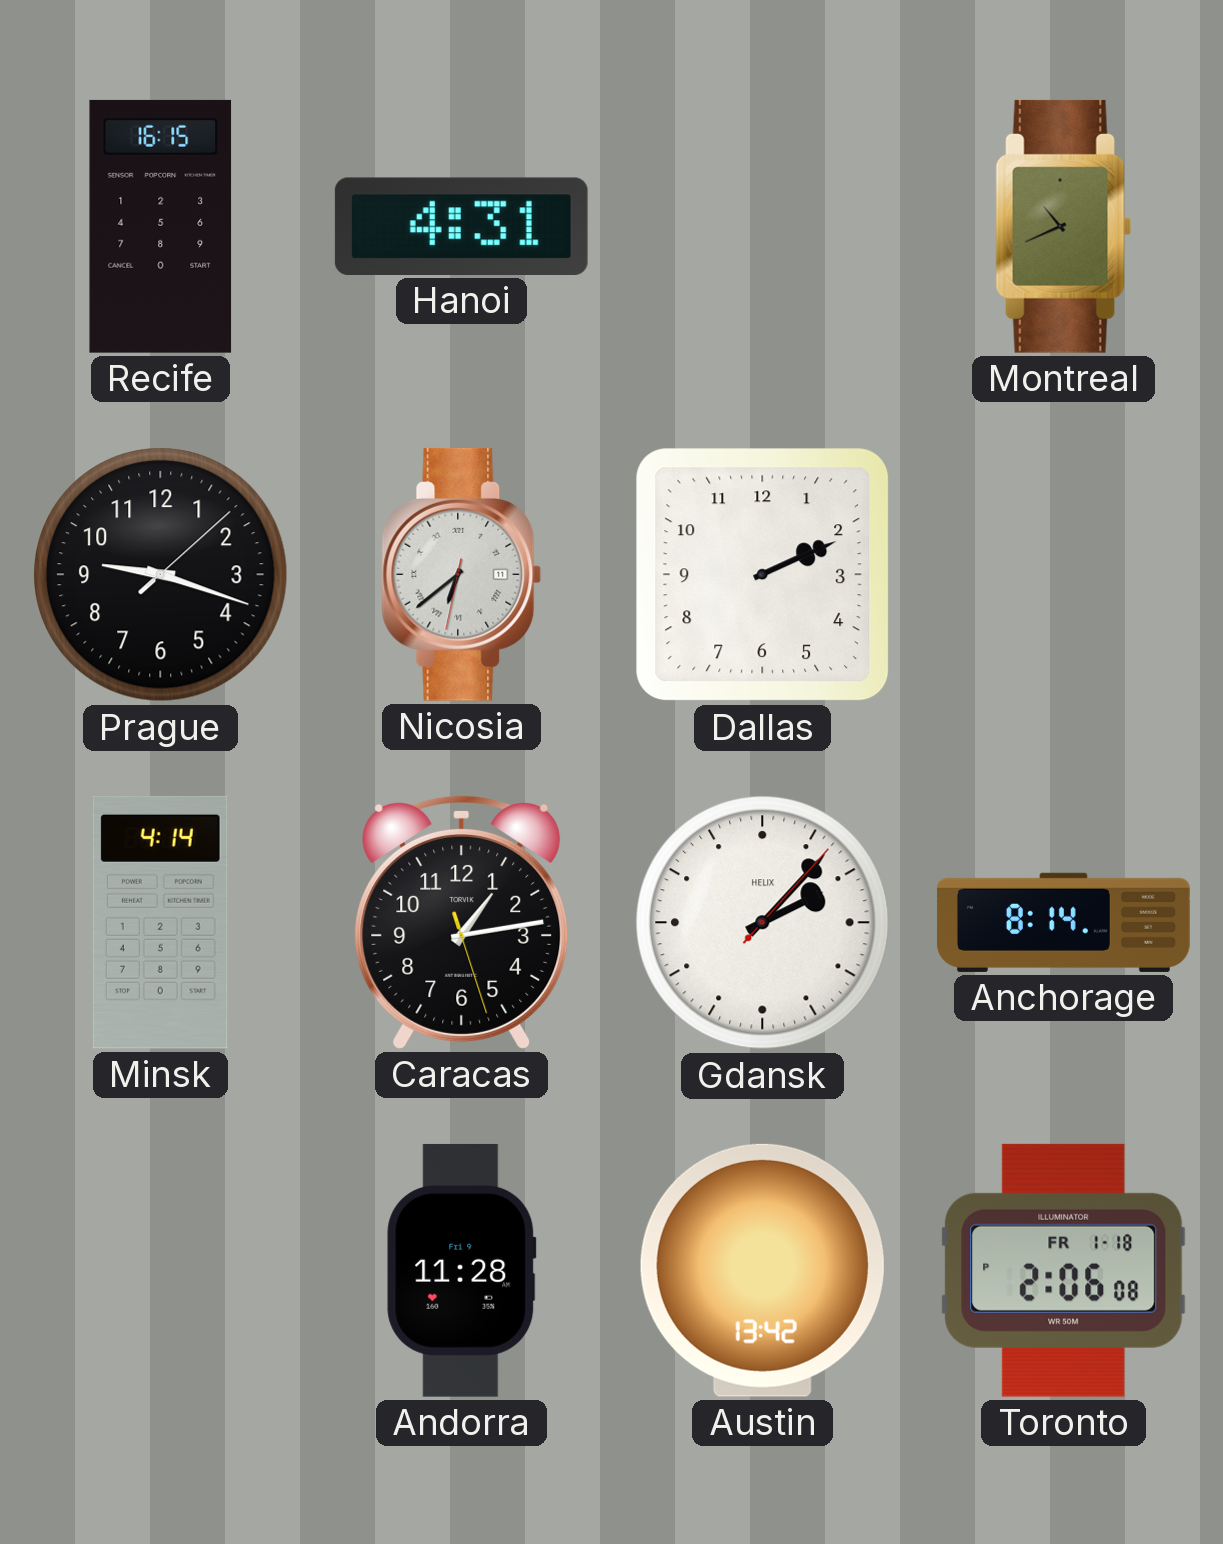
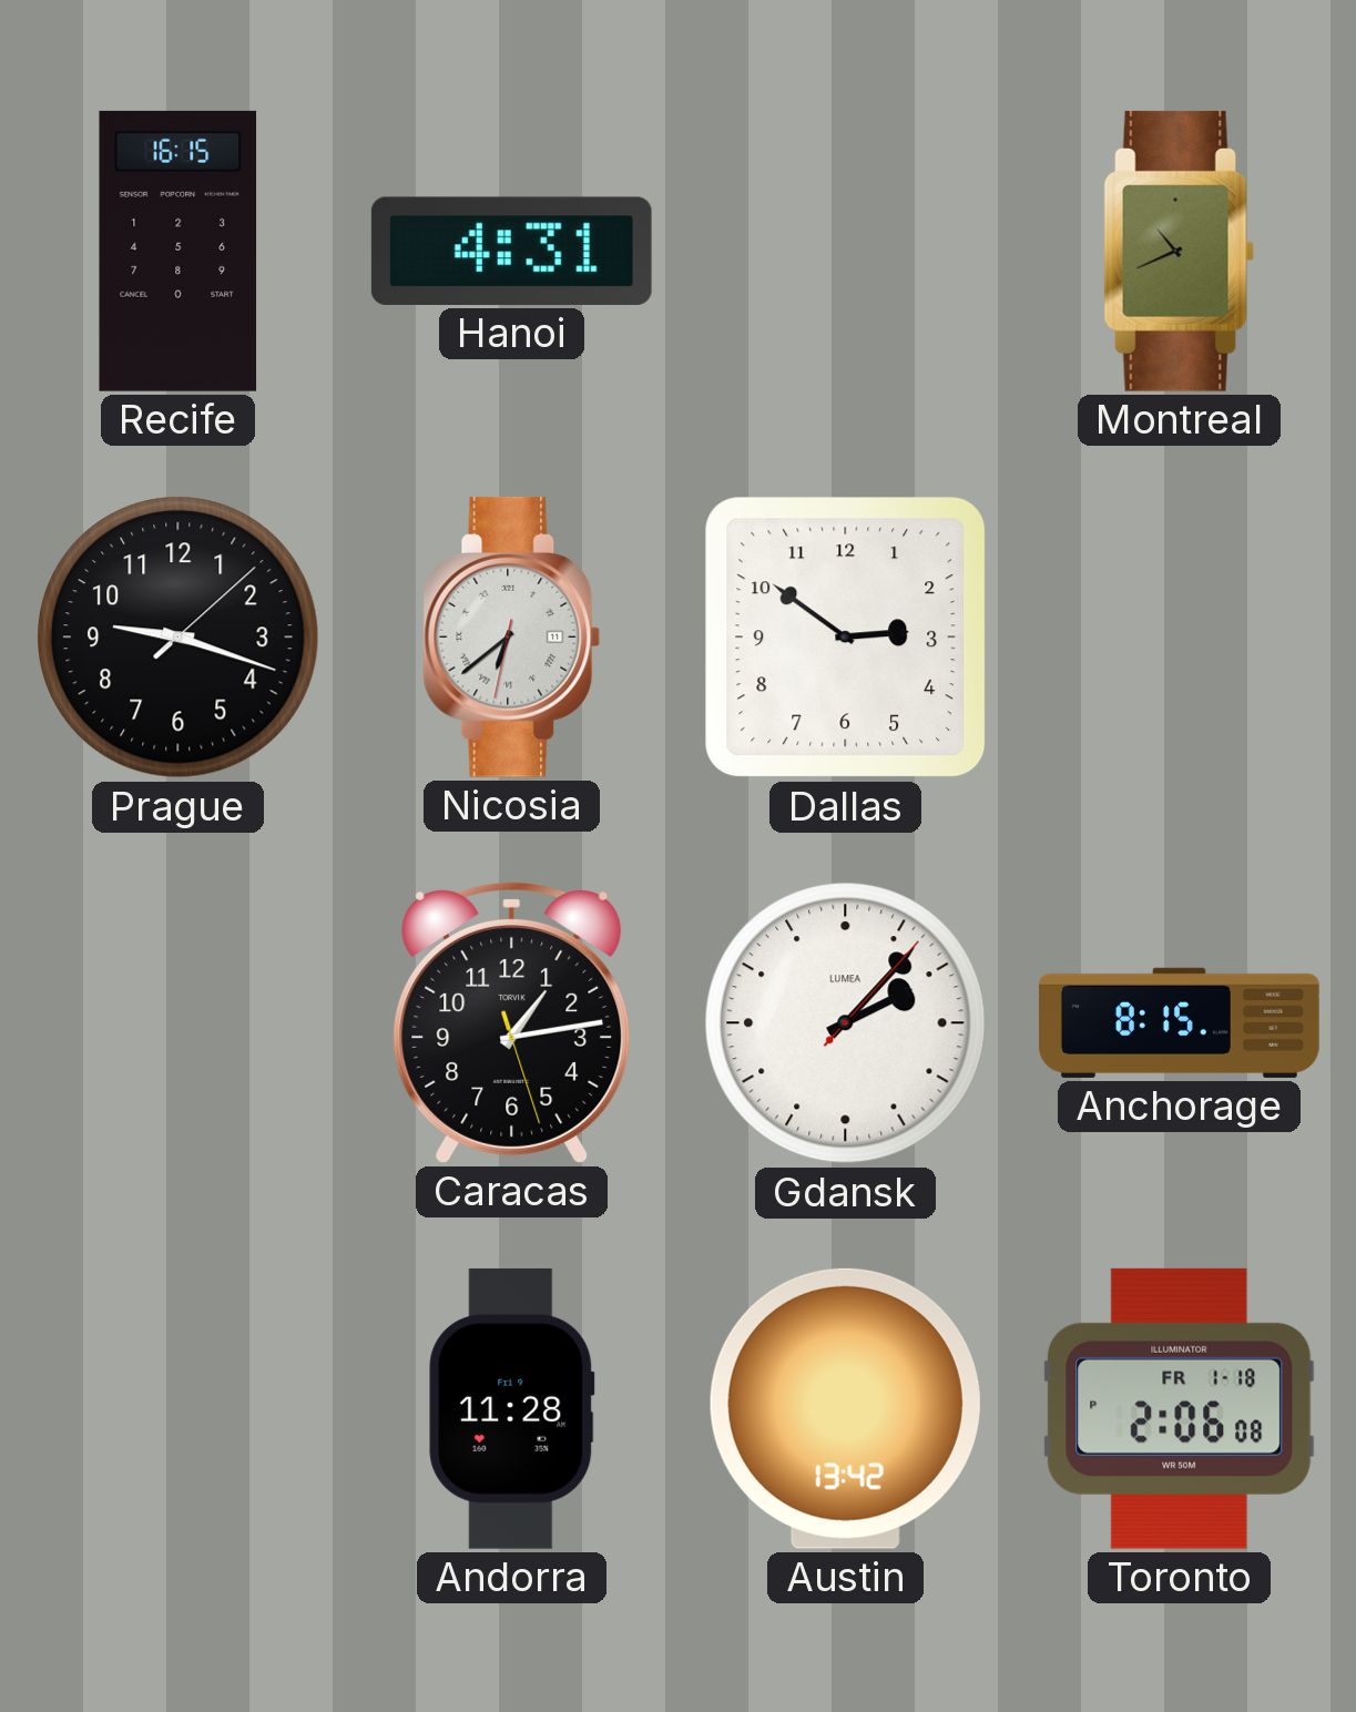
Dallas: 2:11 -> 2:51
Minsk: 4:14 -> none
Gdansk brand: HELIX -> LUMEA
Anchorage: 8:14 -> 8:15
